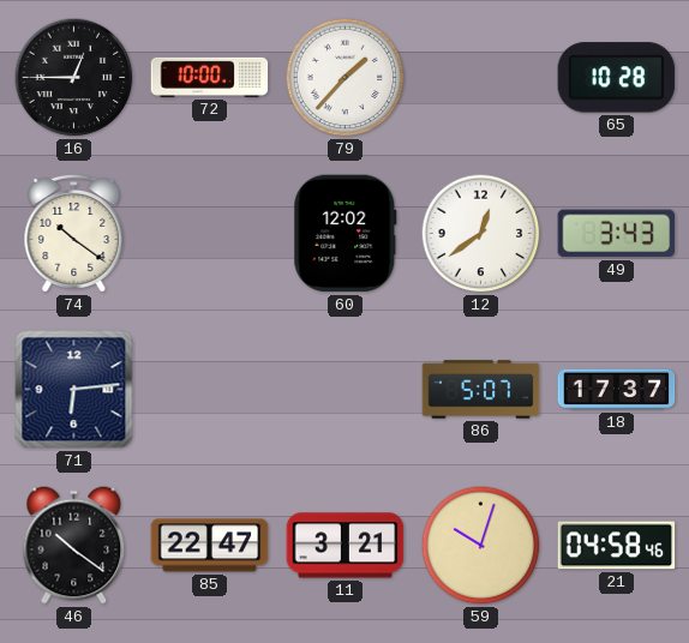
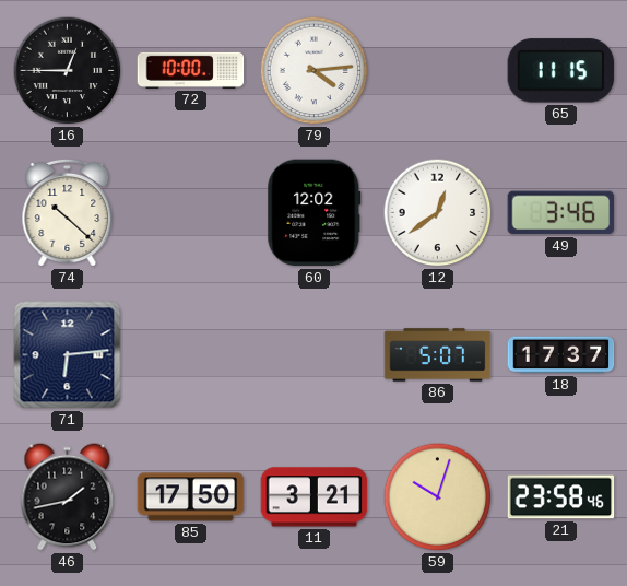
79: 1:37 -> 4:14
65: 10:28 -> 11:15
74: 10:21 -> 10:22
49: 3:43 -> 3:46
46: 10:21 -> 1:43
85: 22:47 -> 17:50
21: 04:58 -> 23:58
